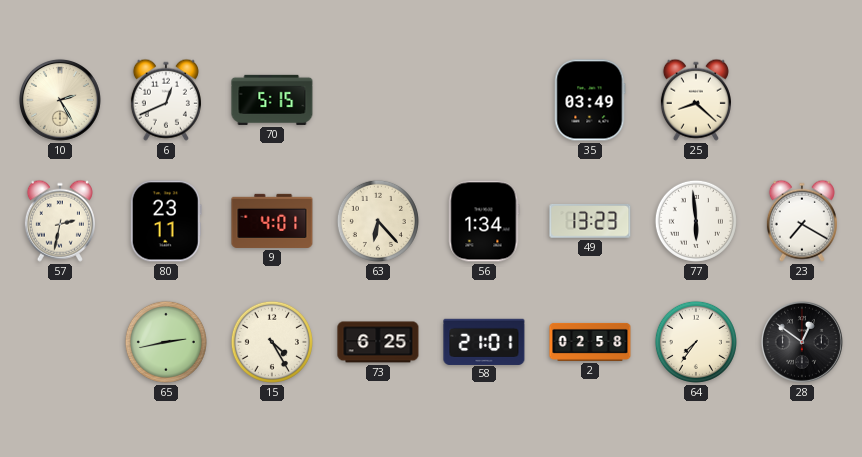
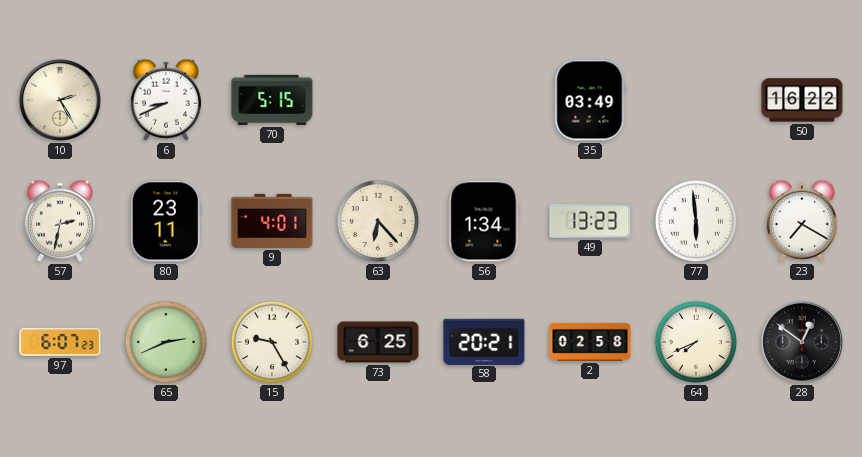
6: 12:41 -> 8:41
25: 8:22 -> none
50: none -> 16:22
97: none -> 6:07
65: 2:43 -> 2:41
15: 4:25 -> 9:25
58: 21:01 -> 20:21
64: 7:36 -> 7:41
